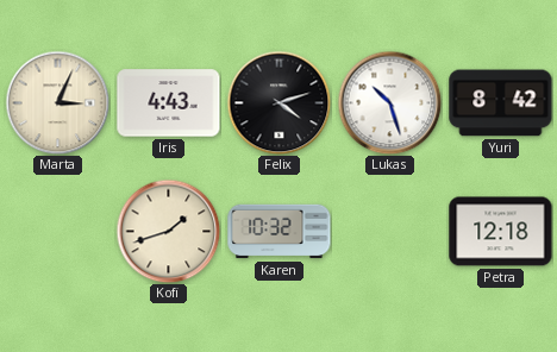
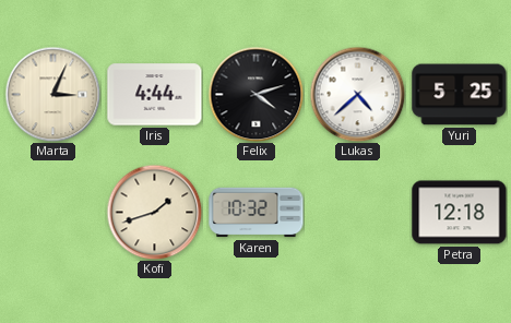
Iris: 4:43 -> 4:44
Lukas: 10:27 -> 4:38
Yuri: 8:42 -> 5:25
